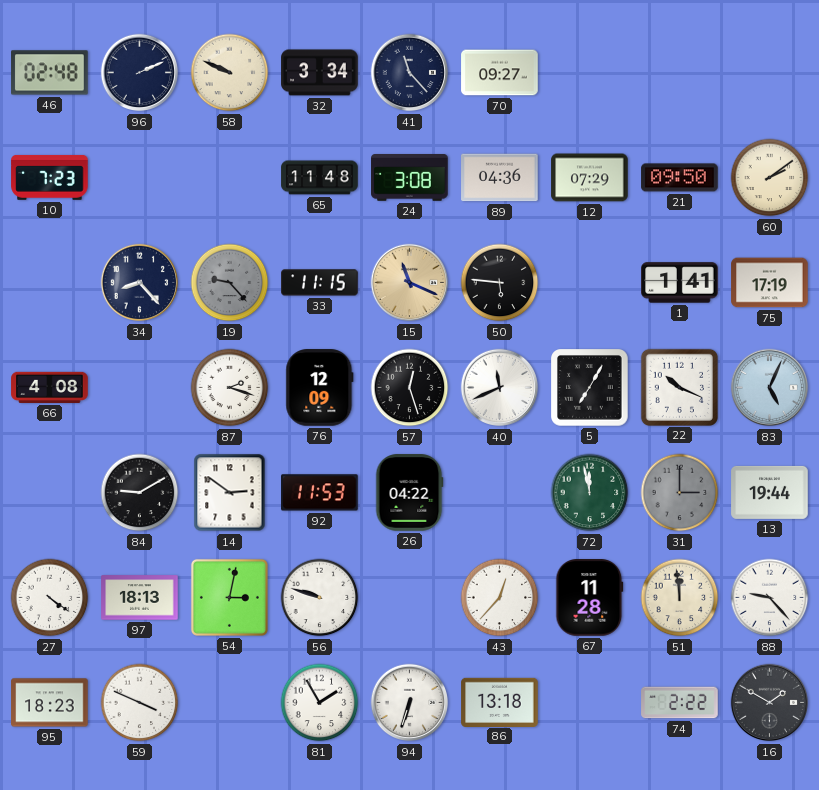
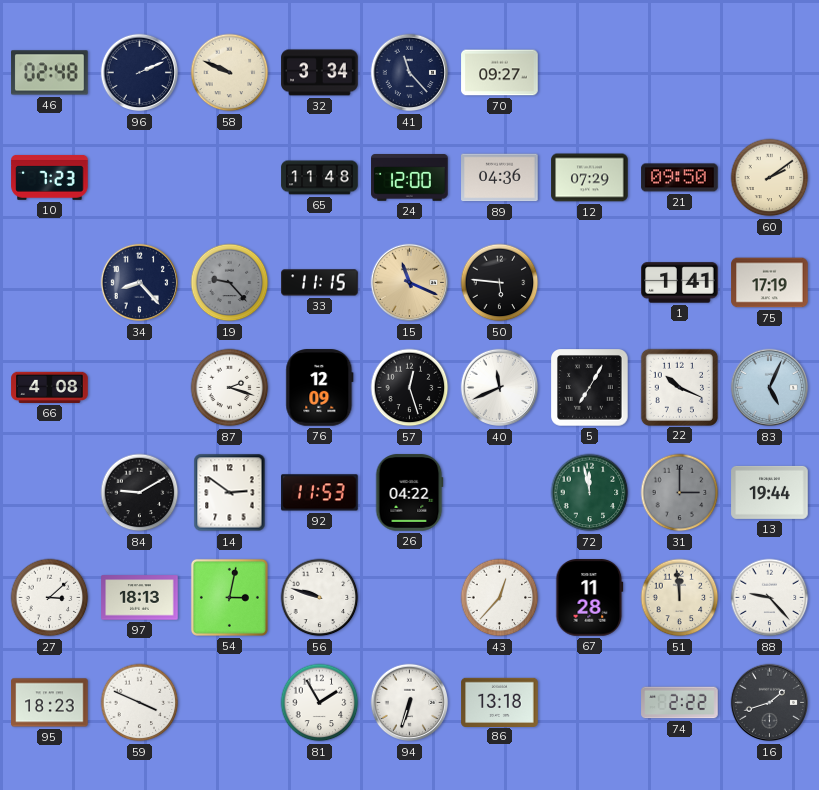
24: 3:08 -> 12:00
27: 4:21 -> 3:08
16: 1:50 -> 1:42
